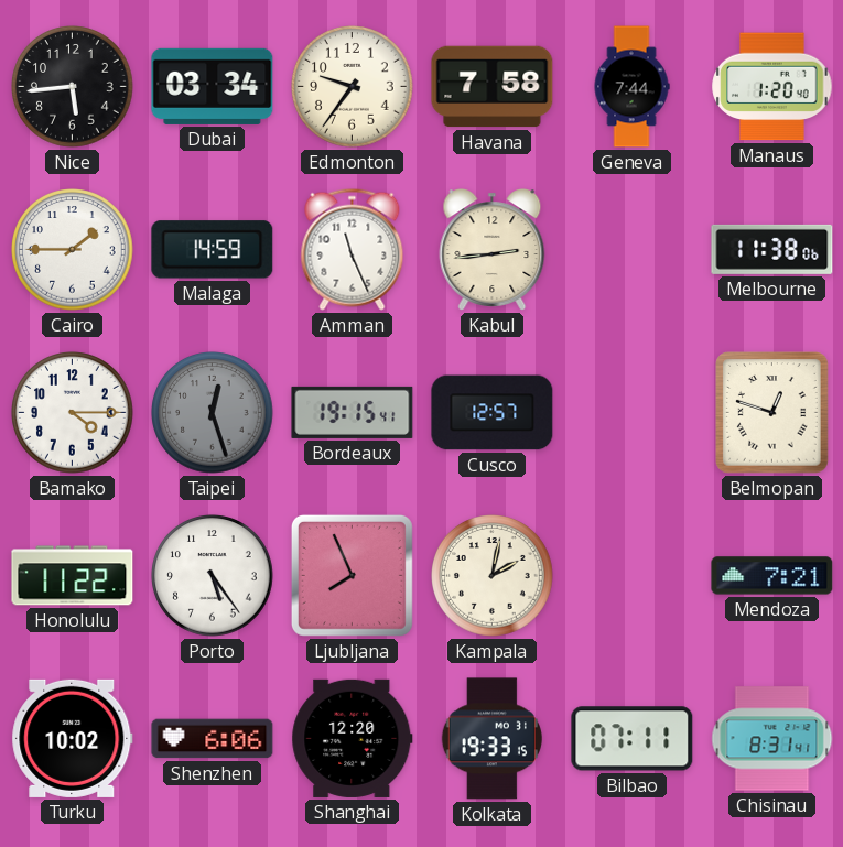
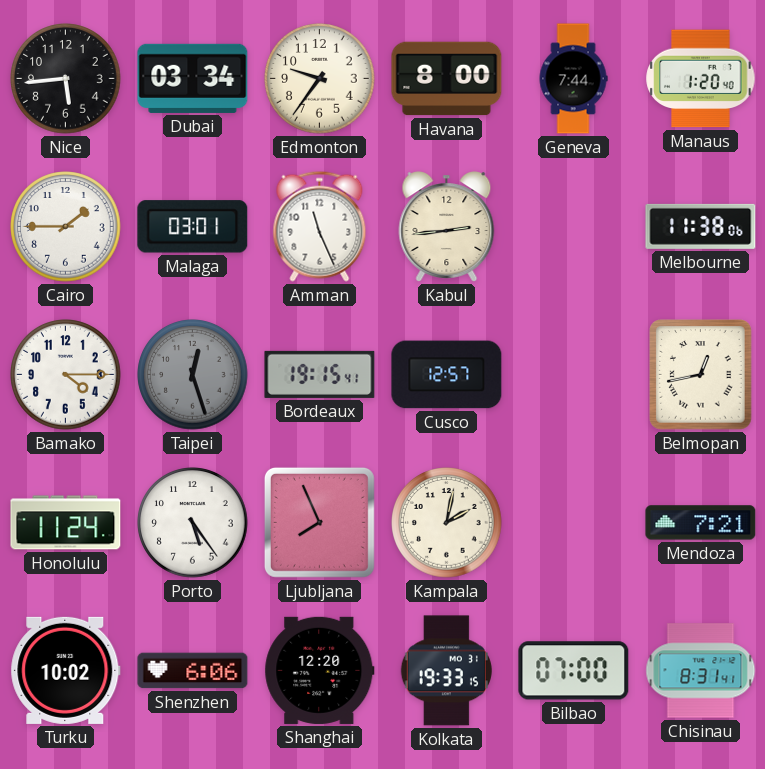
Havana: 7:58 -> 8:00
Malaga: 14:59 -> 03:01
Belmopan: 12:48 -> 12:43
Honolulu: 11:22 -> 11:24
Bilbao: 07:11 -> 07:00
